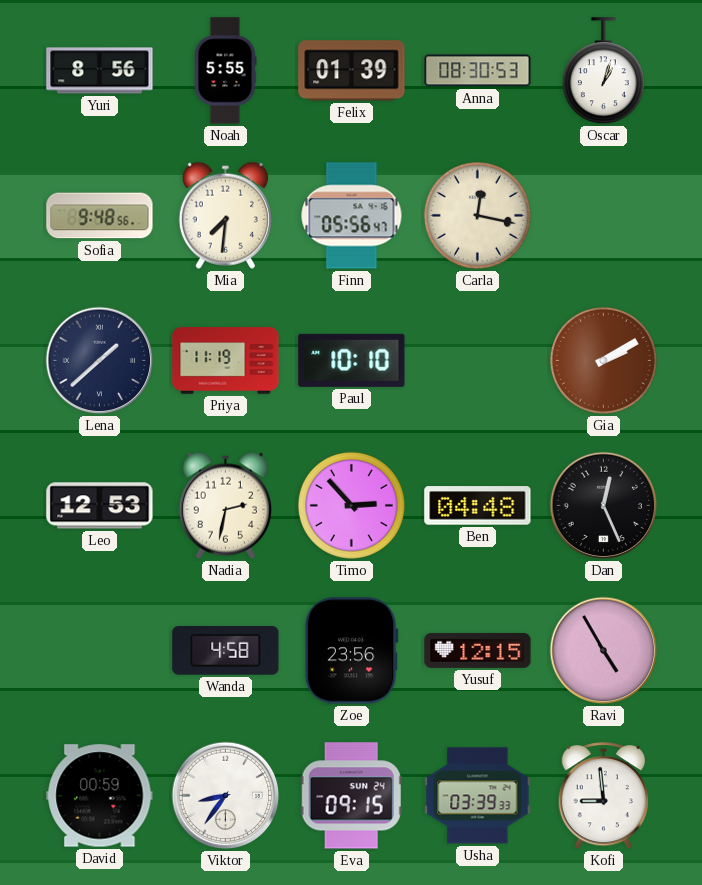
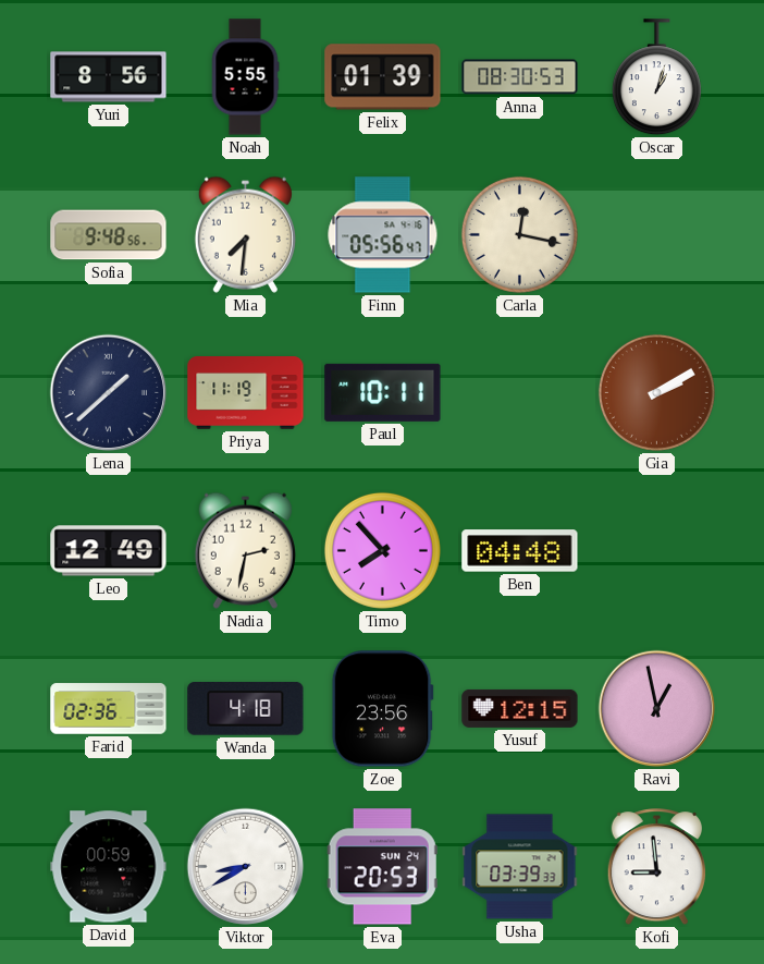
Paul: 10:10 -> 10:11
Leo: 12:53 -> 12:49
Timo: 2:53 -> 7:53
Dan: 12:26 -> none
Farid: none -> 02:36
Wanda: 4:58 -> 4:18
Ravi: 4:55 -> 12:58
Viktor: 8:36 -> 8:40
Eva: 09:15 -> 20:53
